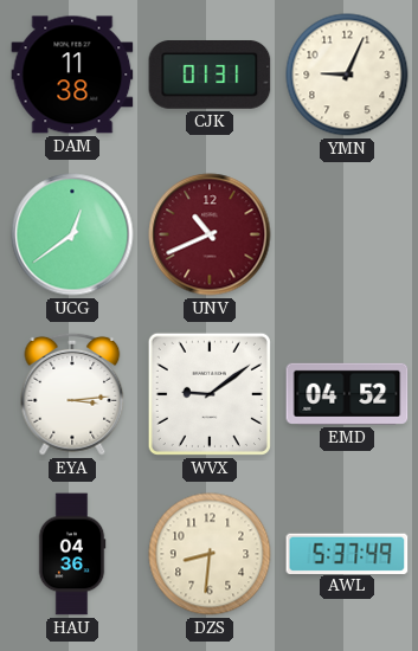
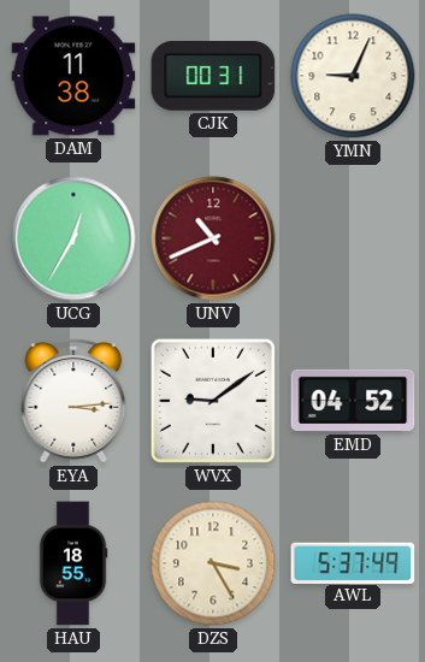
CJK: 01:31 -> 00:31
UCG: 12:39 -> 12:35
HAU: 04:36 -> 18:55
DZS: 8:31 -> 3:25
